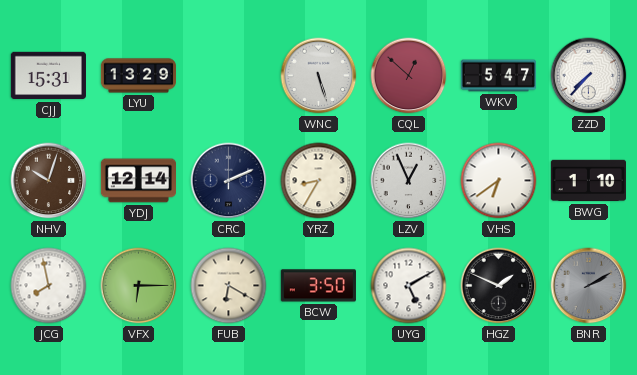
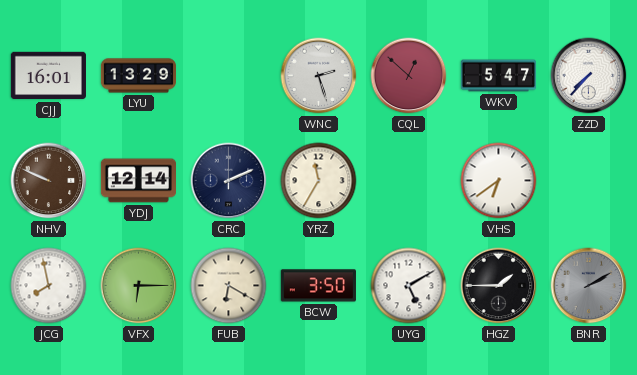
CJJ: 15:31 -> 16:01
WNC: 5:27 -> 2:27
NHV: 10:03 -> 9:49
YRZ: 8:35 -> 11:35
LZV: 12:56 -> none
BWG: 1:10 -> none
HGZ: 1:49 -> 1:45
